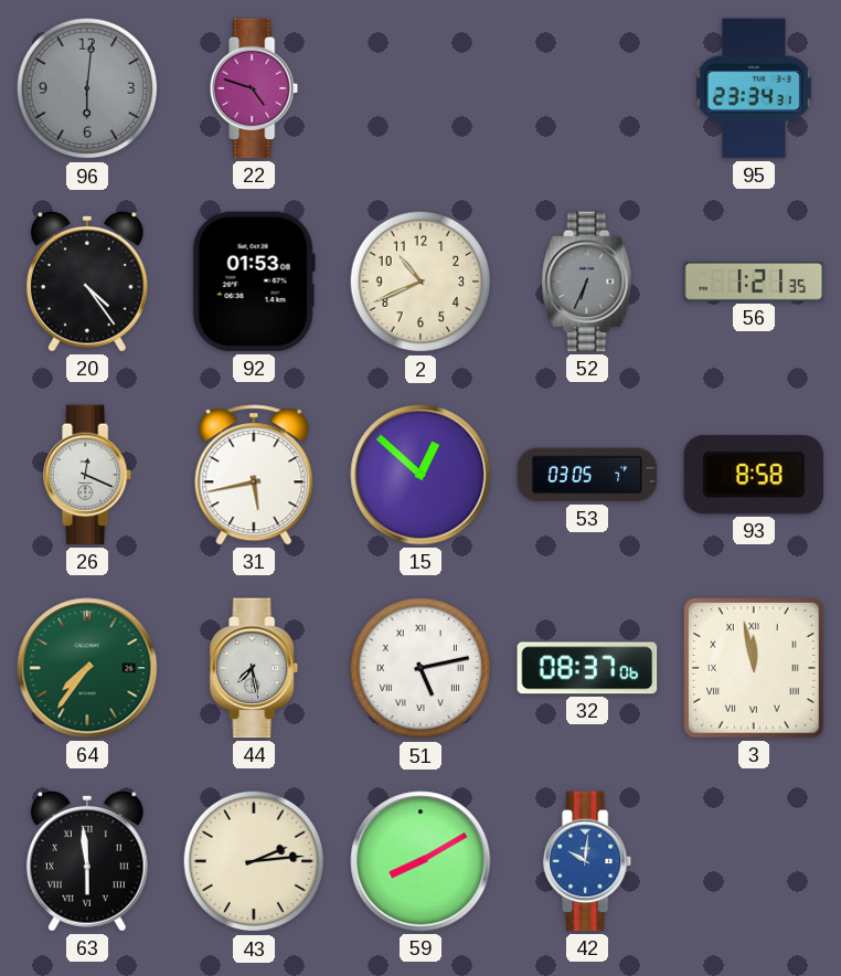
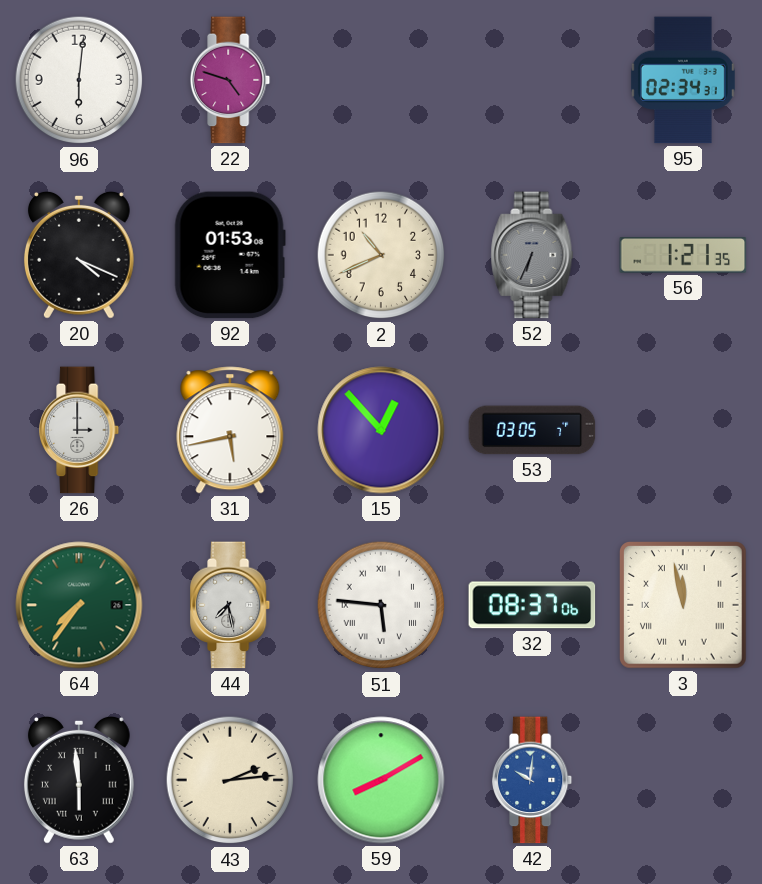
96 dial: grey -> white
95: 23:34 -> 02:34
20: 4:24 -> 4:19
26: 12:19 -> 3:00
15: 12:52 -> 12:53
93: 8:58 -> none
51: 5:13 -> 5:46
